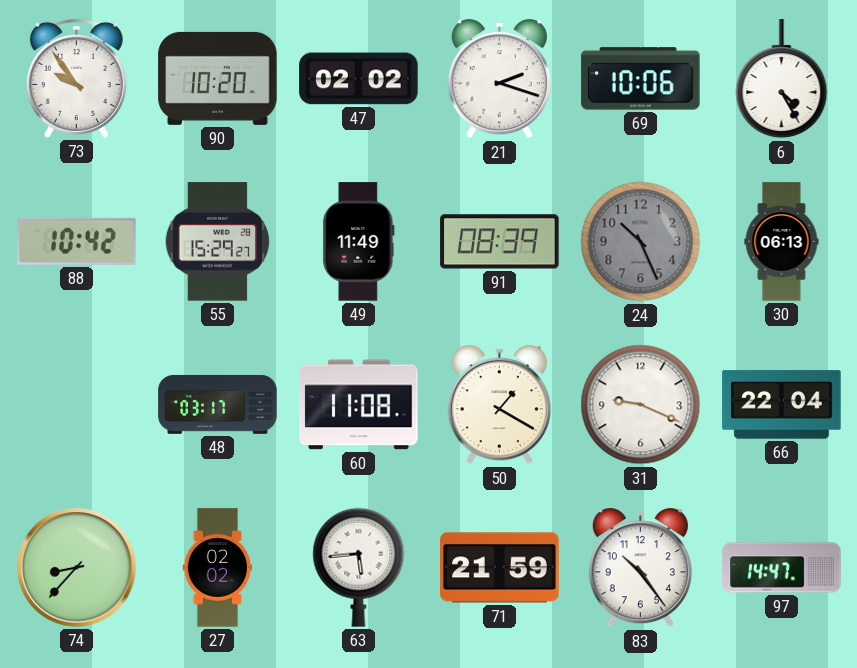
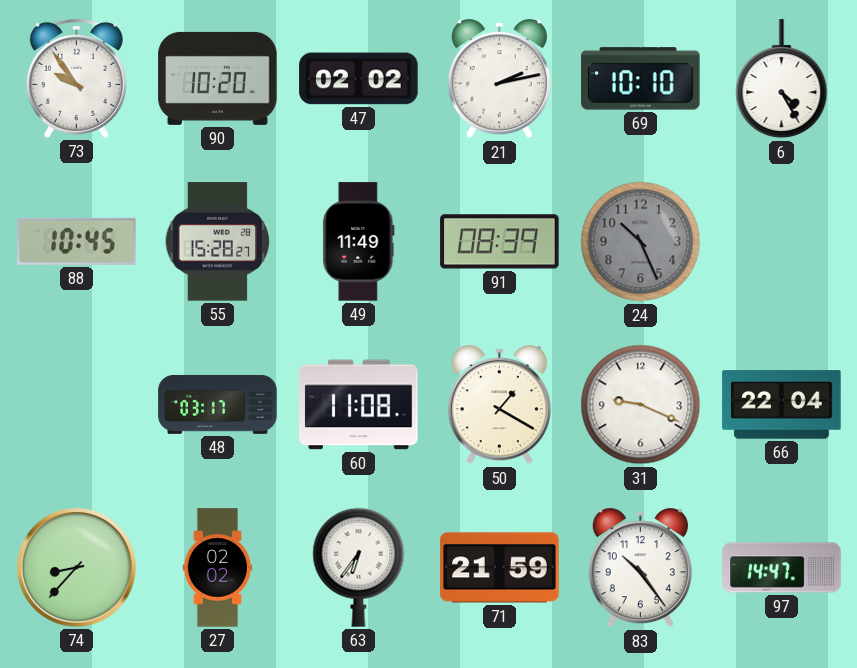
21: 2:18 -> 2:13
69: 10:06 -> 10:10
88: 10:42 -> 10:45
55: 15:29 -> 15:28
30: 06:13 -> none
63: 5:44 -> 6:36
